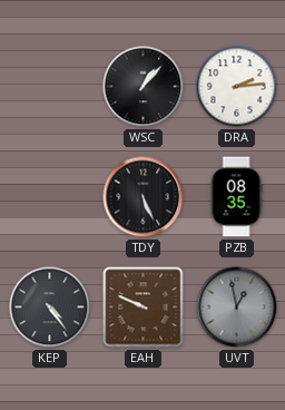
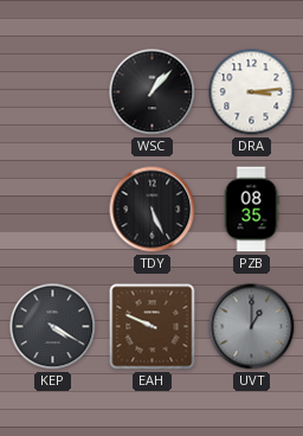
DRA: 2:14 -> 3:14
KEP: 4:24 -> 4:20
UVT: 12:58 -> 1:00
